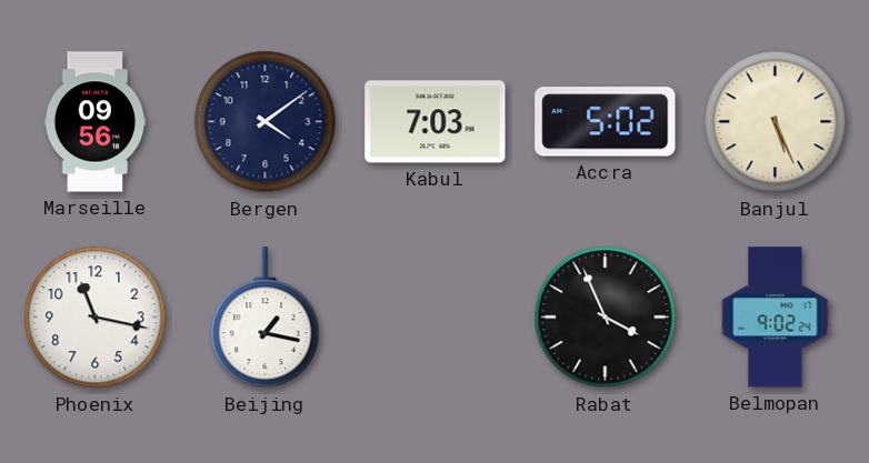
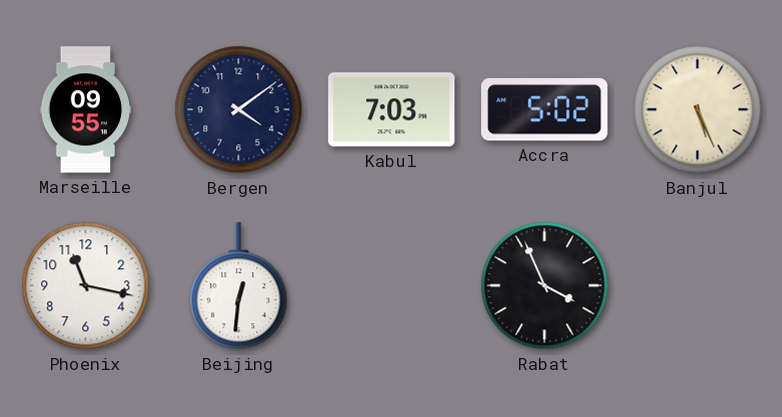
Marseille: 09:56 -> 09:55
Beijing: 1:17 -> 12:31
Belmopan: 9:02 -> none
